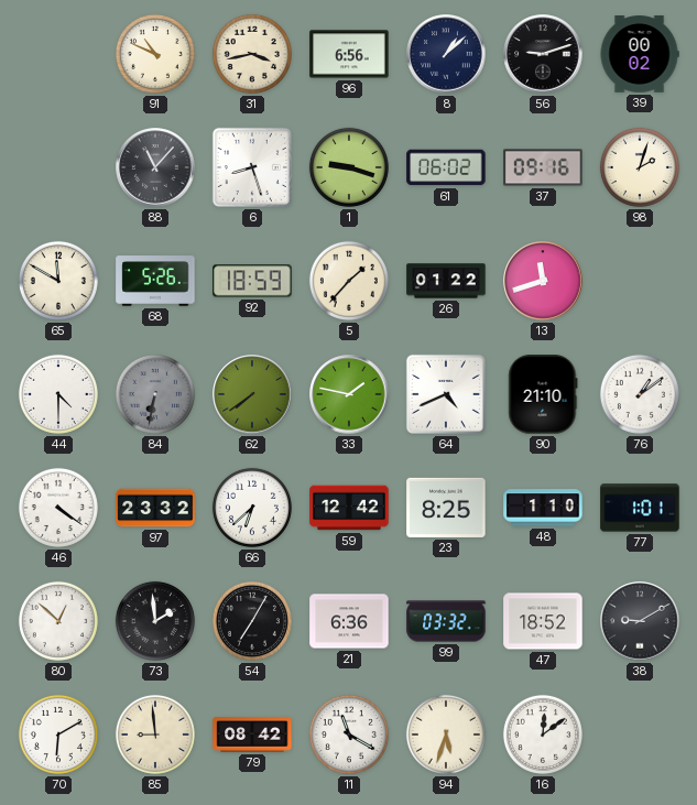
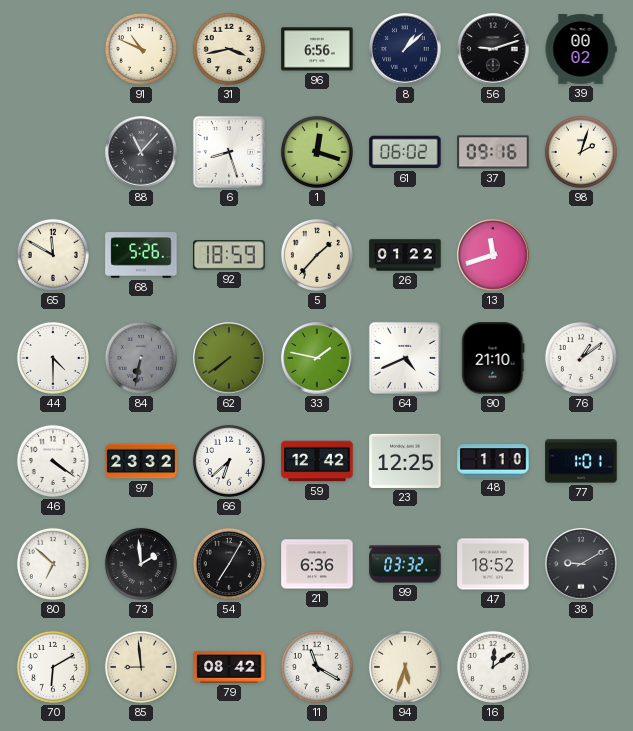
1: 9:18 -> 12:18
23: 8:25 -> 12:25
80: 12:52 -> 6:52
